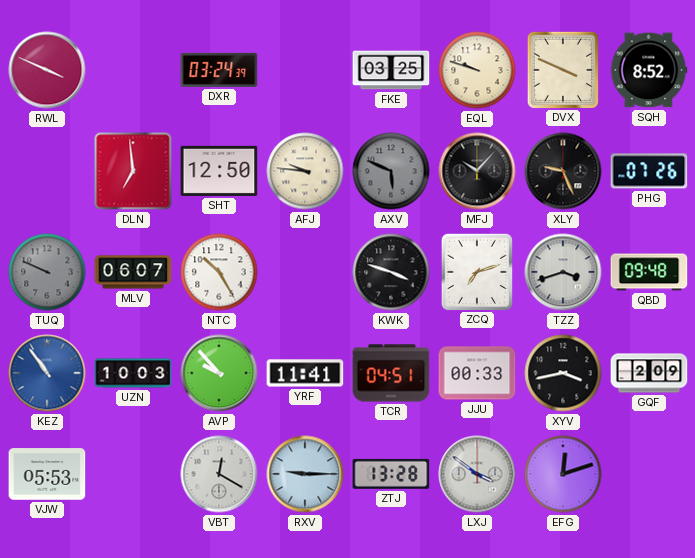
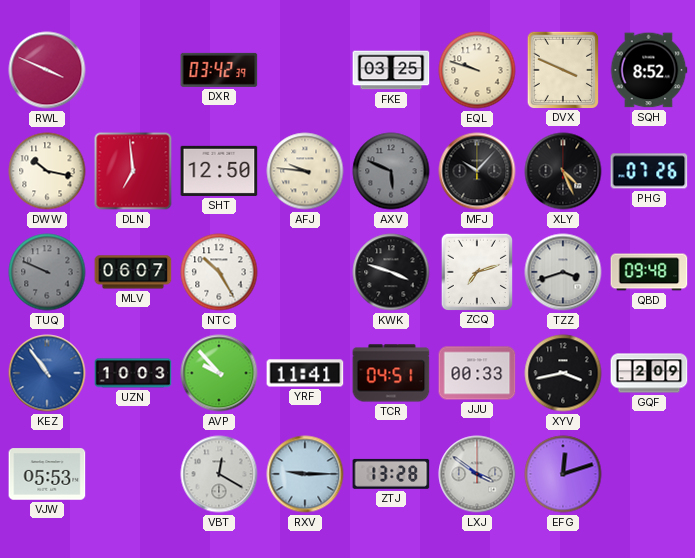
DXR: 03:24 -> 03:42
DWW: none -> 10:17
XLY: 9:26 -> 4:26
